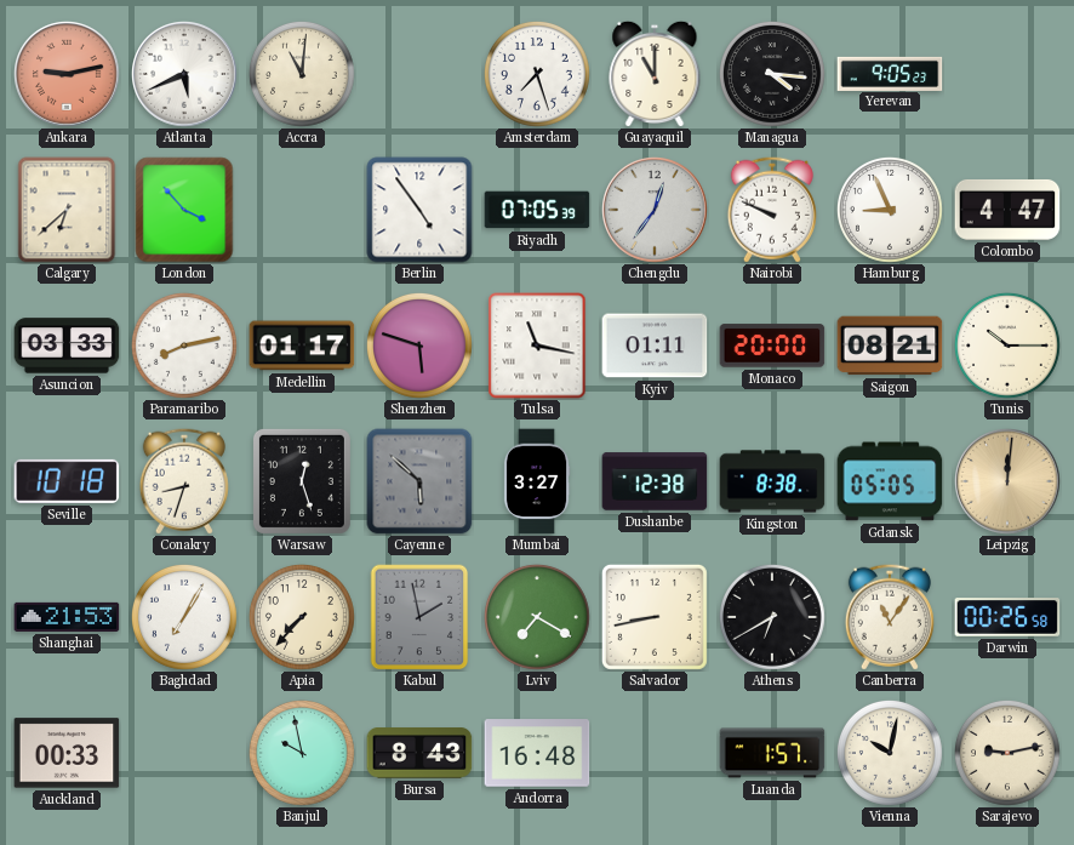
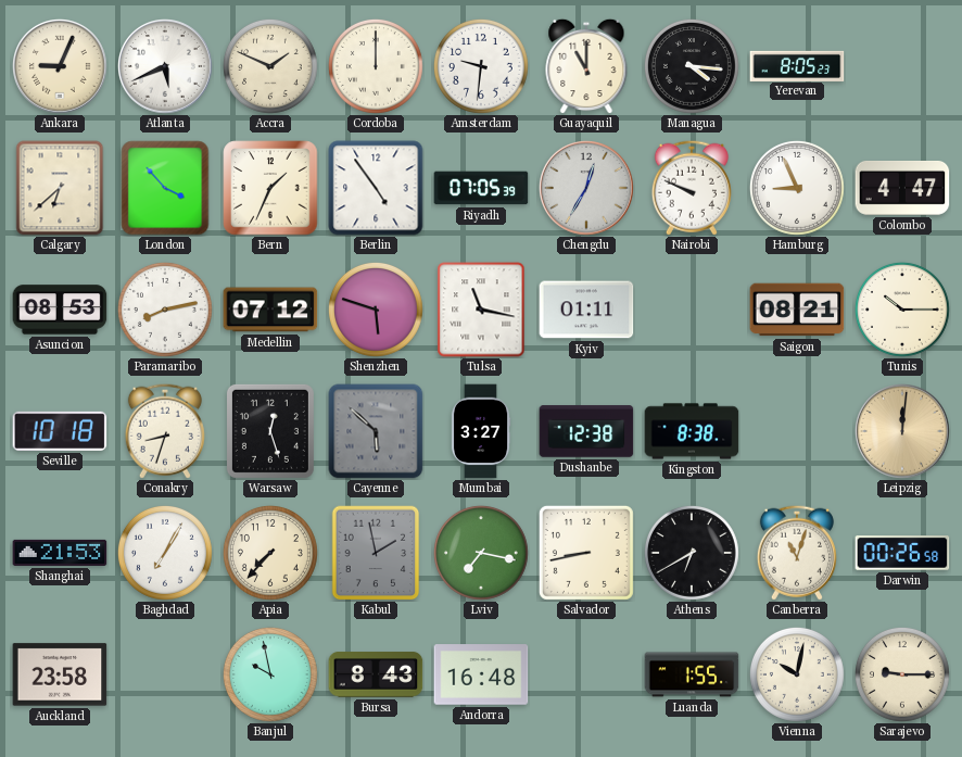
Ankara: 9:13 -> 9:04
Ankara dial: salmon -> cream
Accra: 11:01 -> 1:49
Cordoba: none -> 12:00
Amsterdam: 7:27 -> 9:31
Yerevan: 9:05 -> 8:05
Bern: none -> 1:34
Chengdu: 12:36 -> 12:35
Asuncion: 03:33 -> 08:53
Medellin: 01:17 -> 07:12
Monaco: 20:00 -> none
Gdansk: 05:05 -> none
Lviv: 7:20 -> 7:17
Canberra: 11:06 -> 11:03
Auckland: 00:33 -> 23:58
Luanda: 1:57 -> 1:55
Sarajevo: 9:13 -> 9:15
